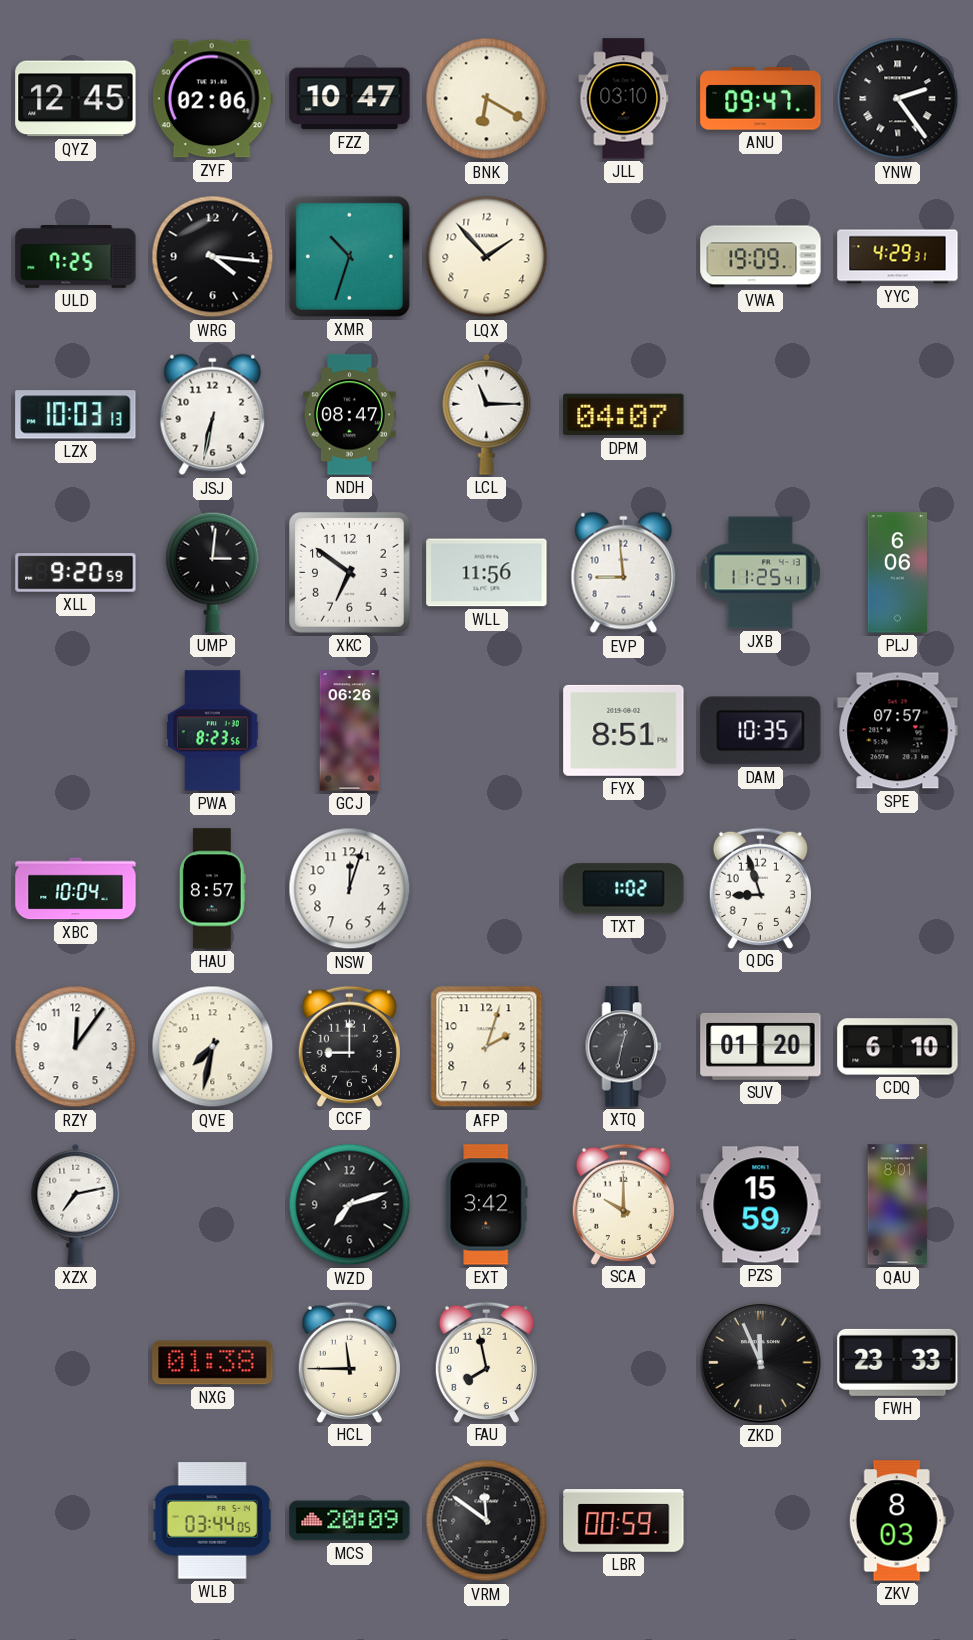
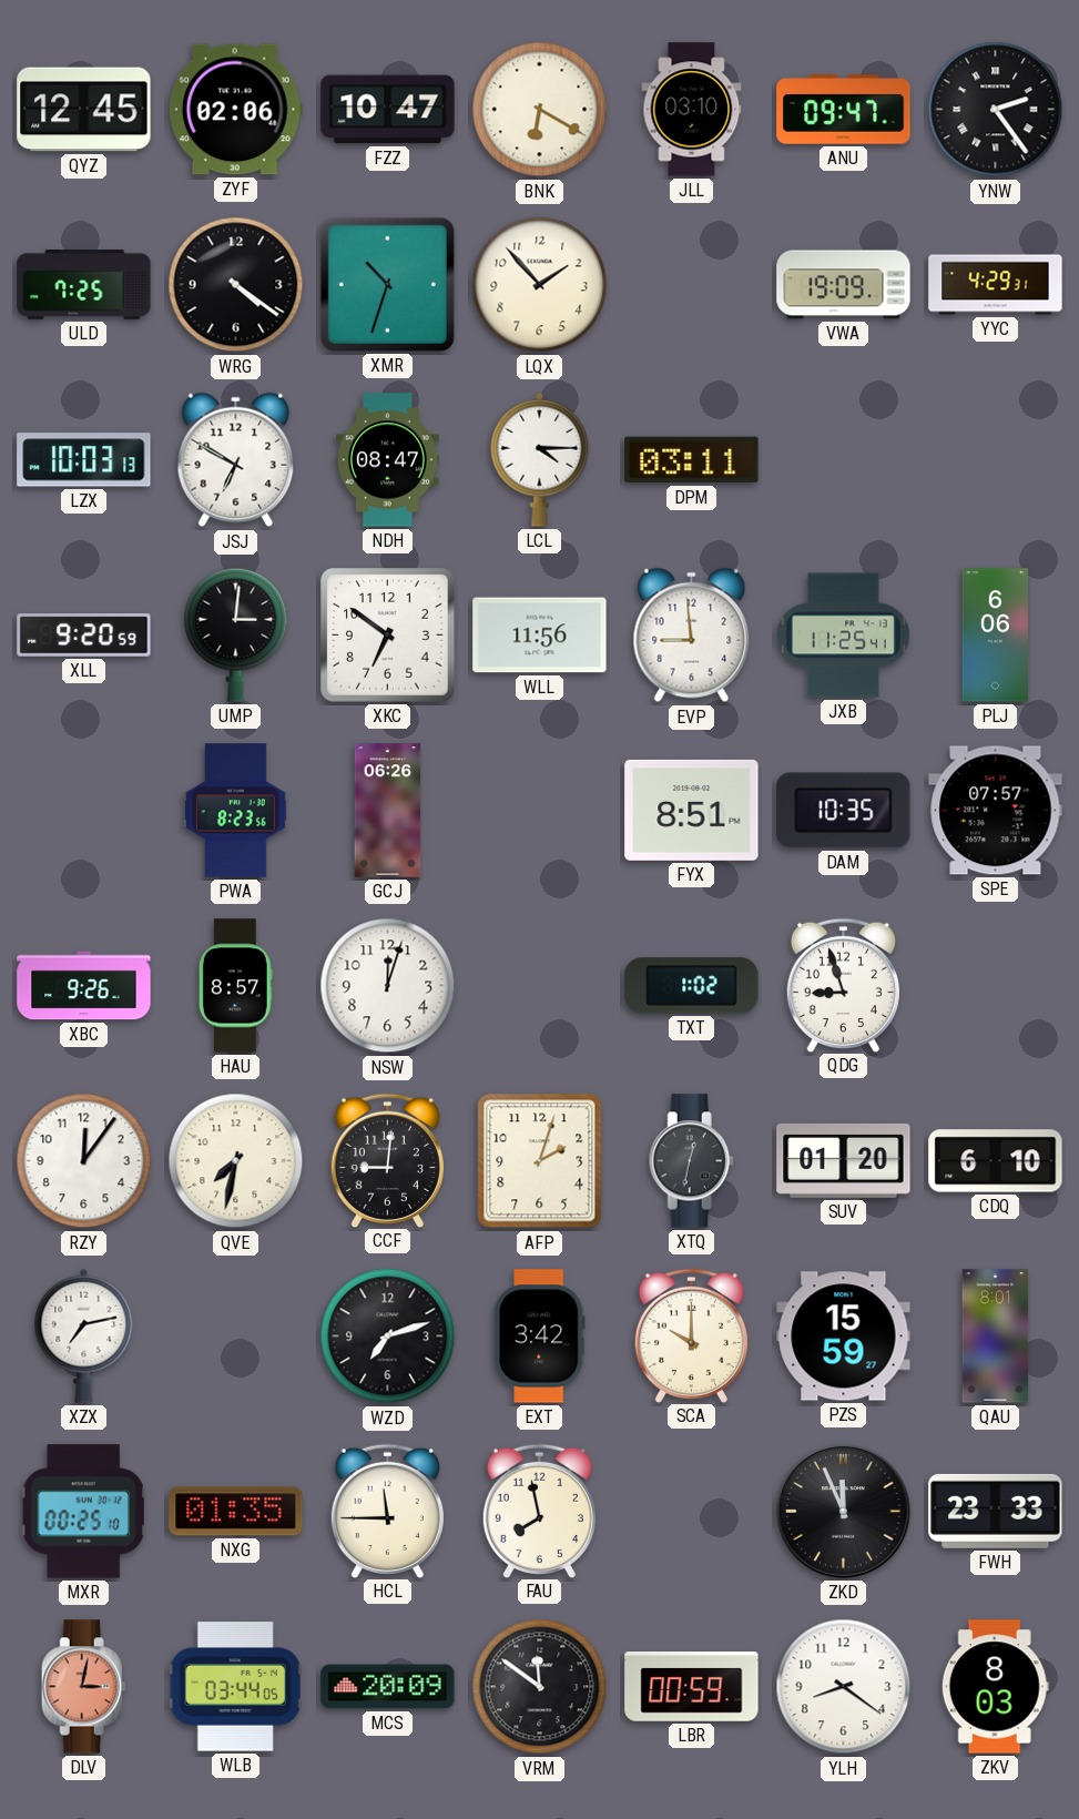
WRG: 4:16 -> 4:21
JSJ: 6:32 -> 6:50
LCL: 11:15 -> 4:15
DPM: 04:07 -> 03:11
XBC: 10:04 -> 9:26
CCF: 9:00 -> 9:01
MXR: none -> 00:25
NXG: 01:38 -> 01:35
DLV: none -> 3:02
YLH: none -> 8:21
